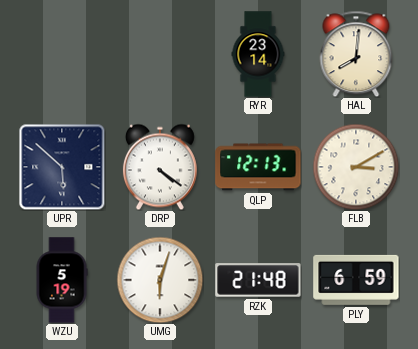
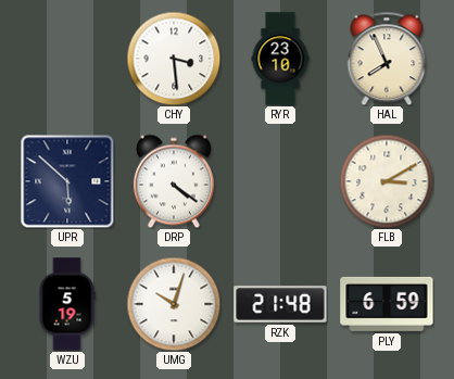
CHY: none -> 3:29
RYR: 23:14 -> 23:10
HAL: 8:01 -> 7:56
QLP: 12:13 -> none
UMG: 6:03 -> 10:03
